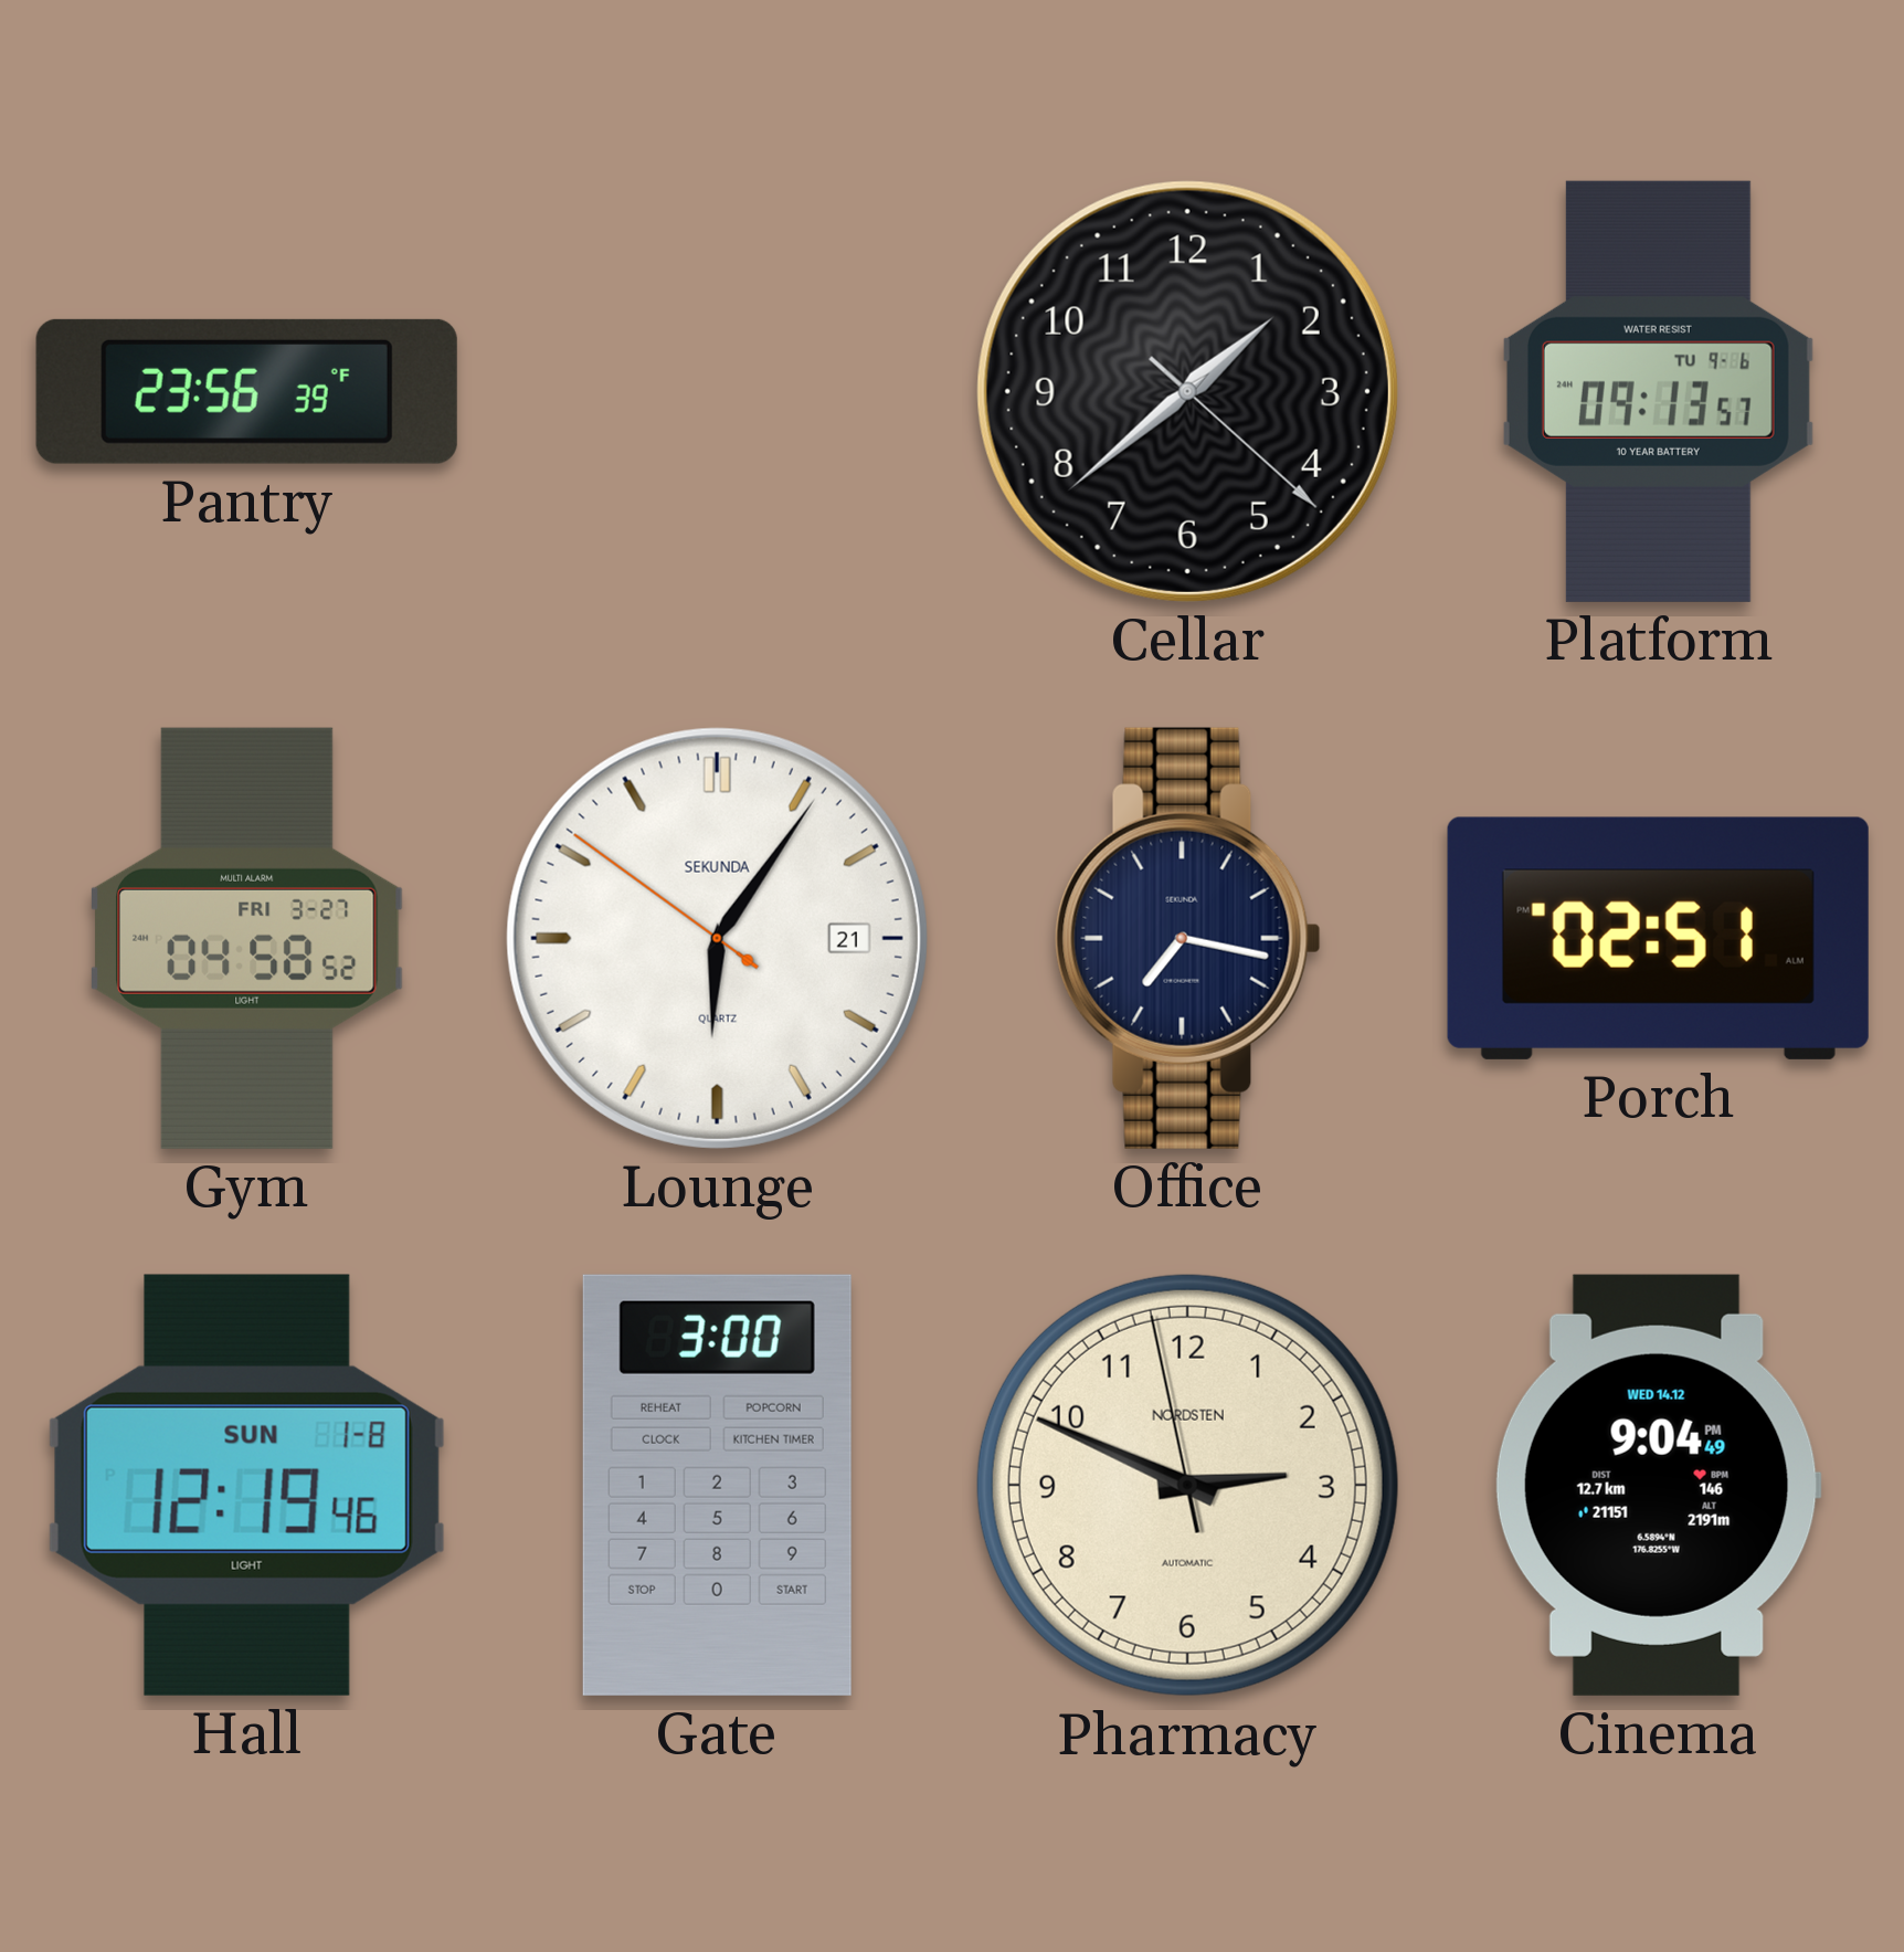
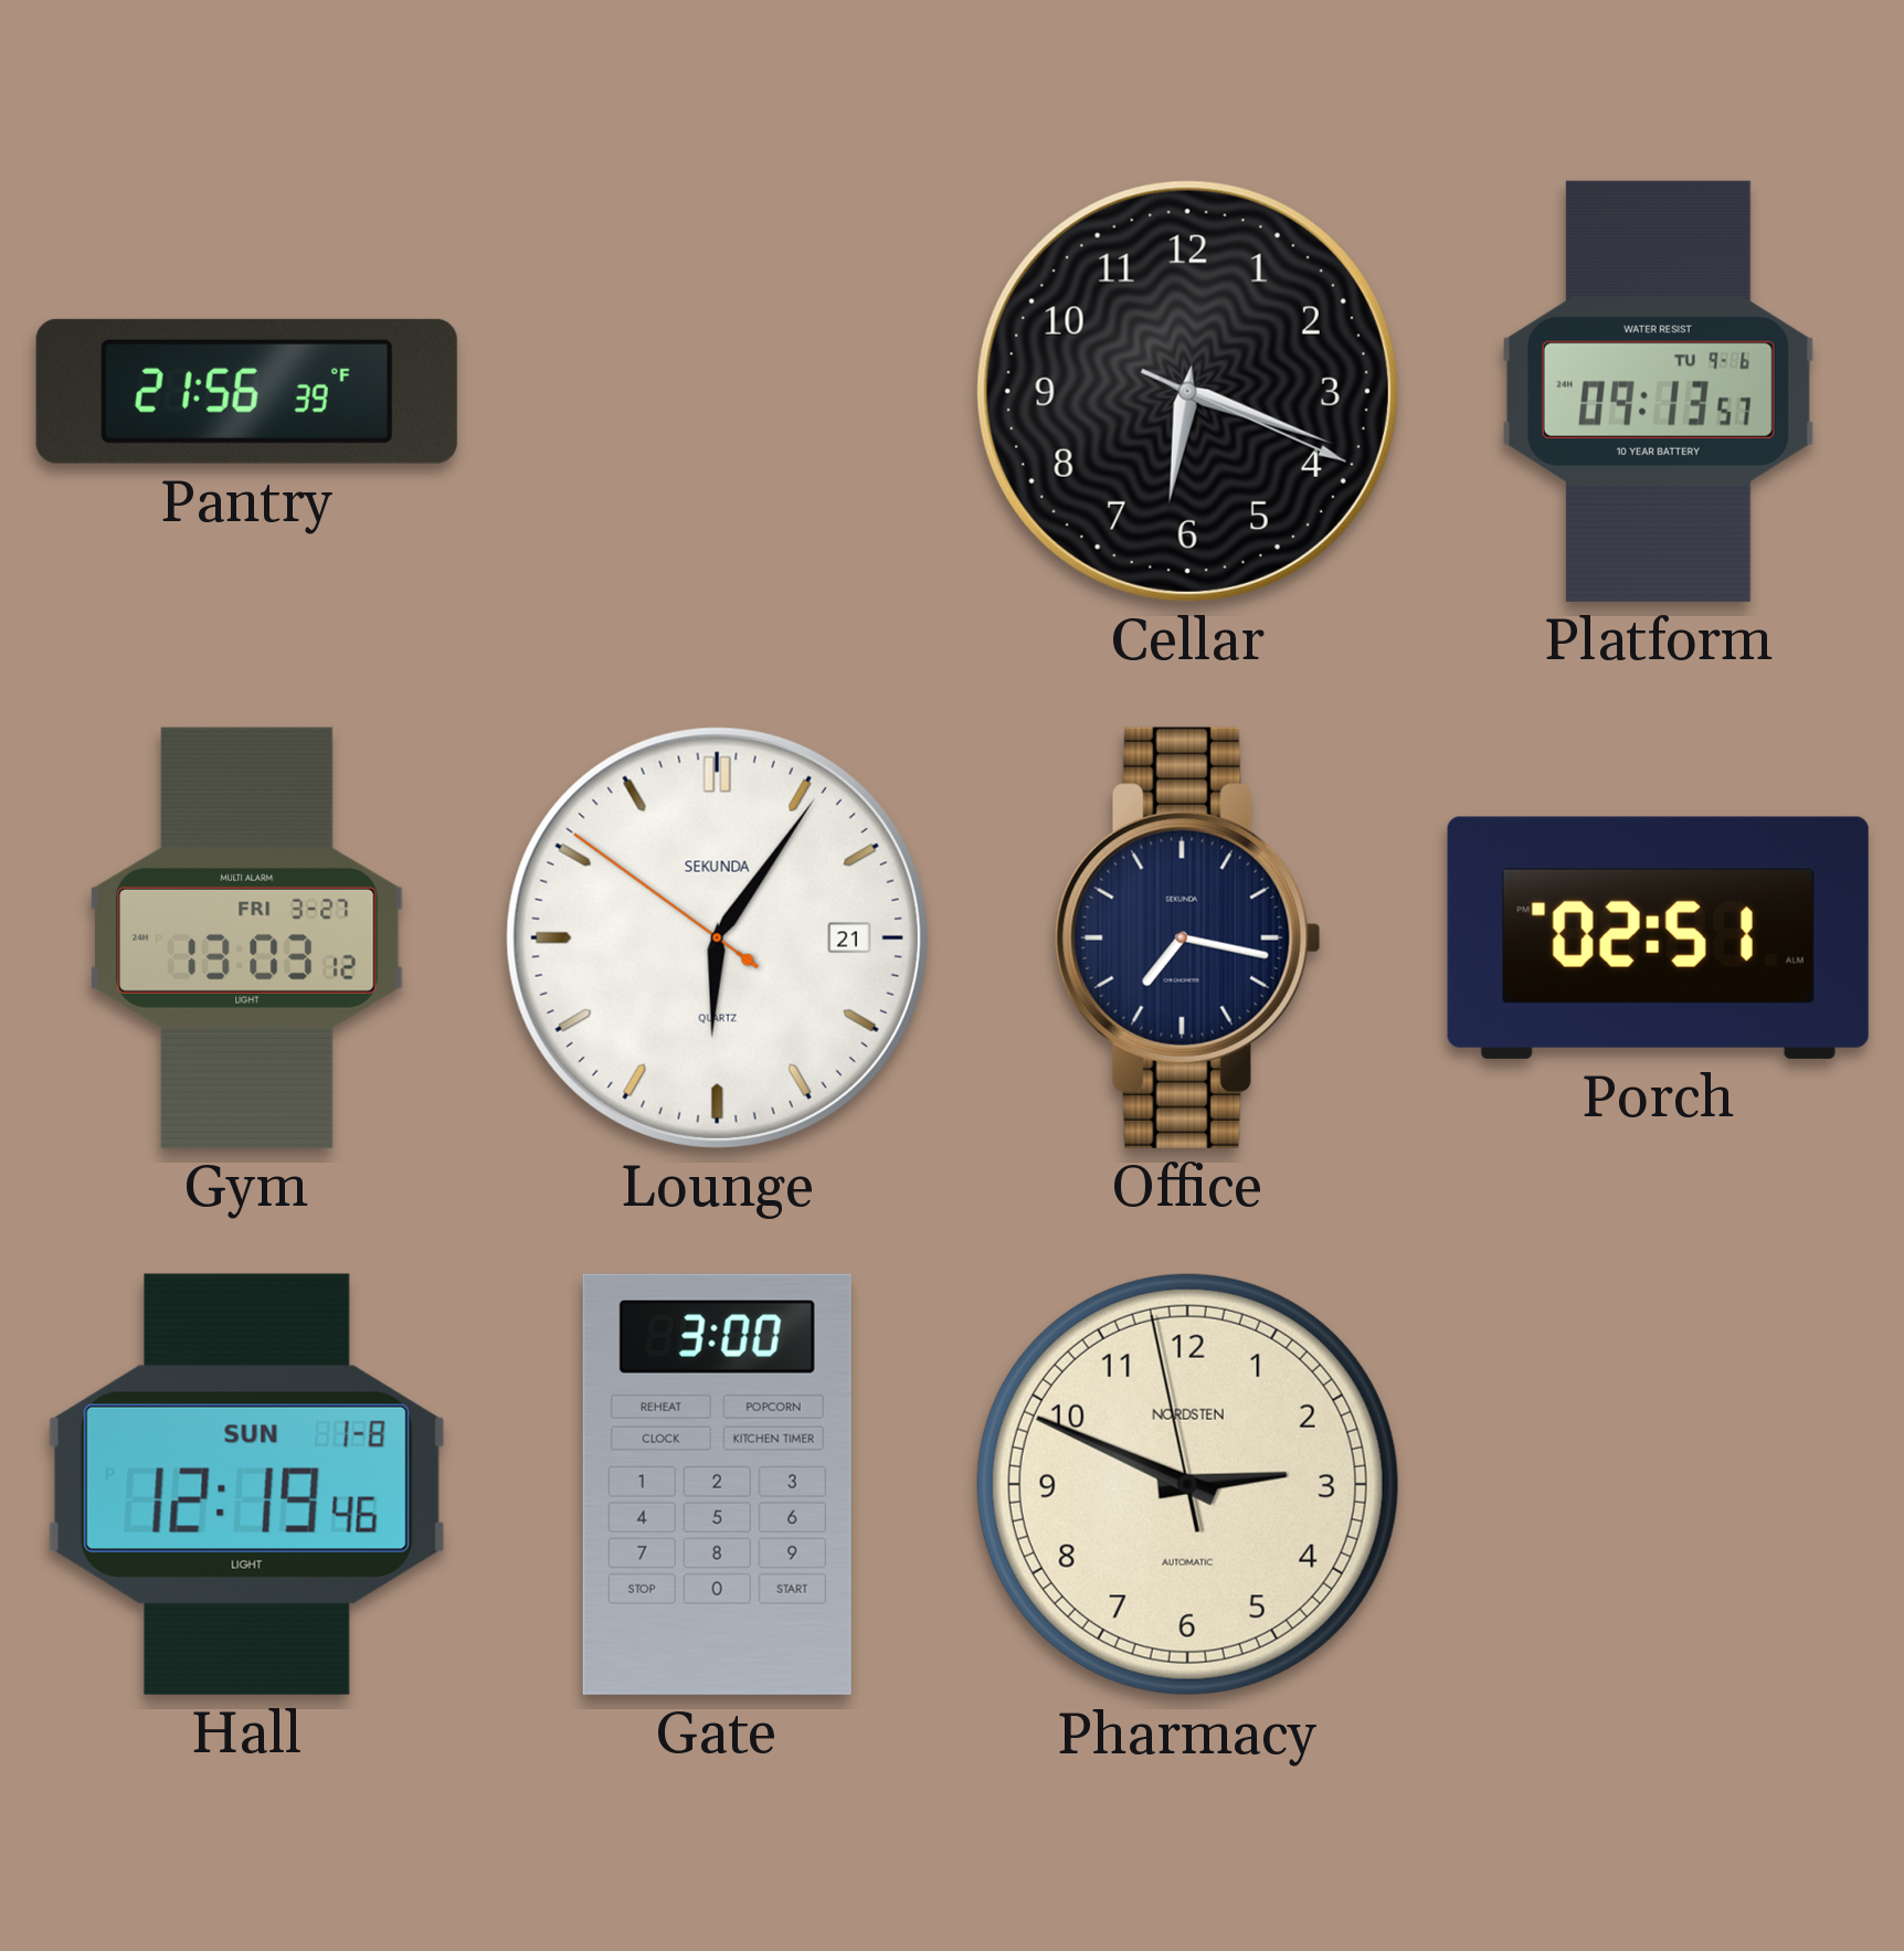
Pantry: 23:56 -> 21:56
Cellar: 1:38 -> 6:18
Gym: 04:58 -> 13:03
Cinema: 9:04 -> none
